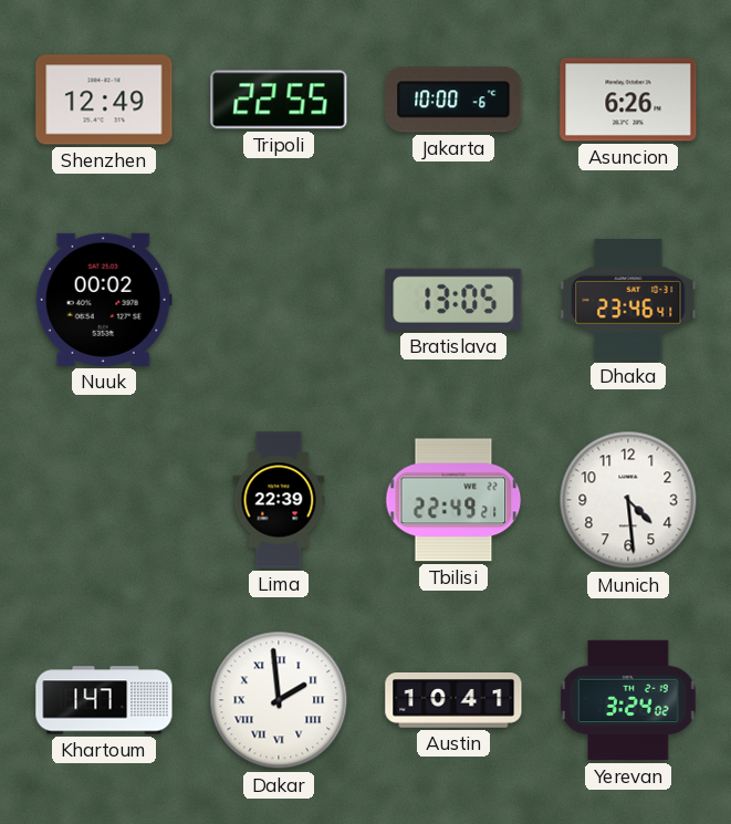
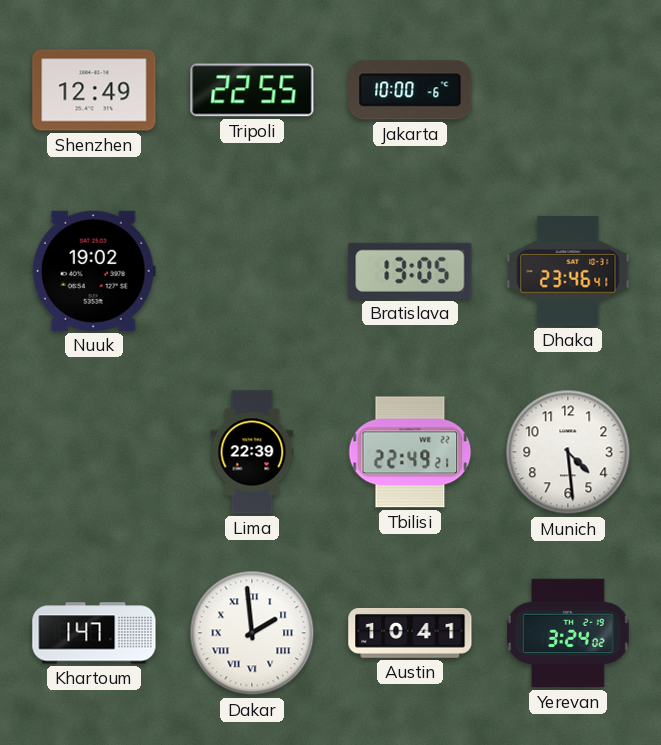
Asuncion: 6:26 -> none
Nuuk: 00:02 -> 19:02
